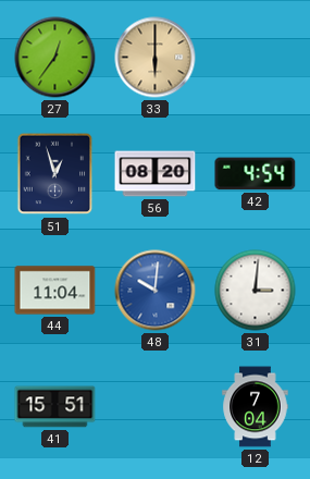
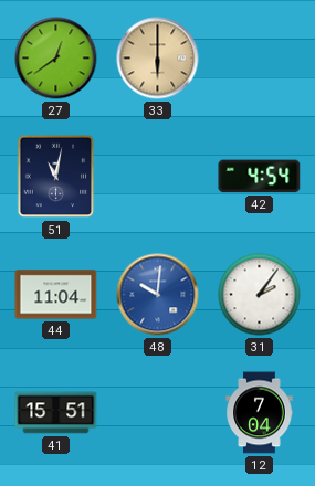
27: 12:36 -> 12:39
51: 12:57 -> 11:02
56: 08:20 -> none
31: 3:01 -> 2:06
